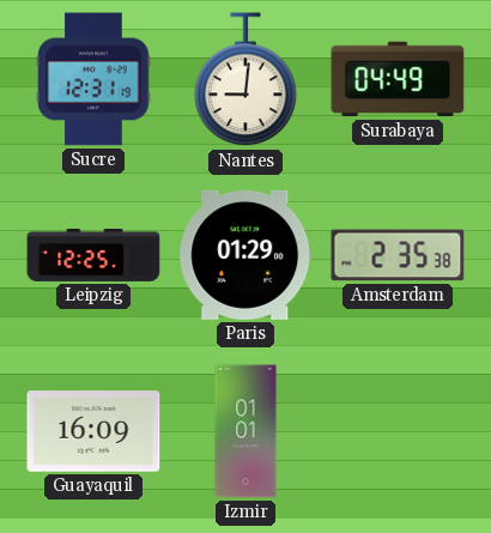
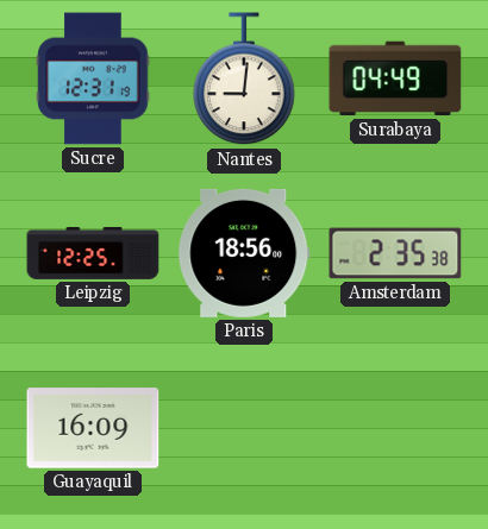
Paris: 01:29 -> 18:56
Izmir: 01:01 -> none
